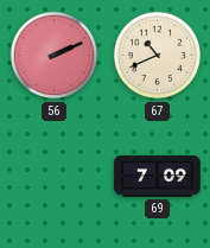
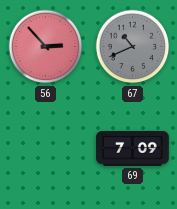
56: 2:11 -> 2:53
67 dial: cream -> grey
